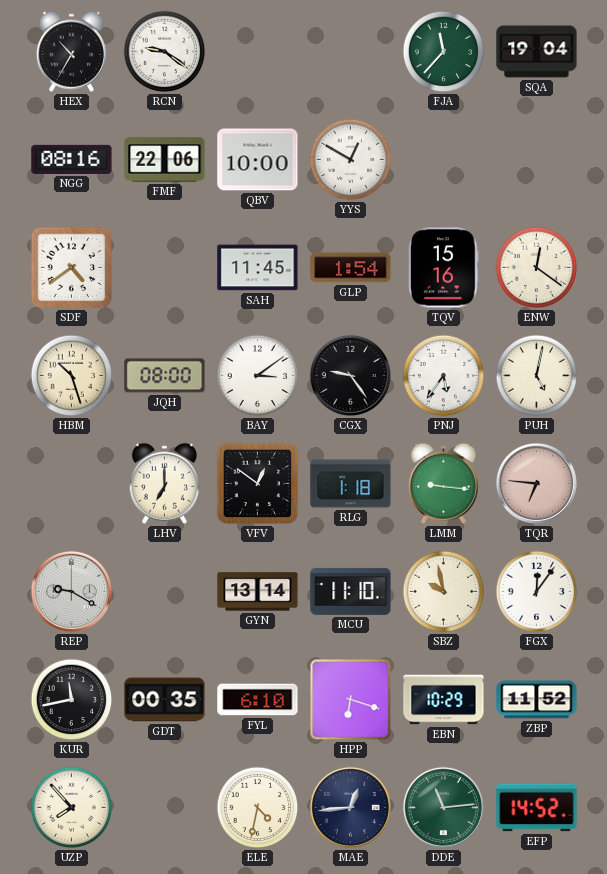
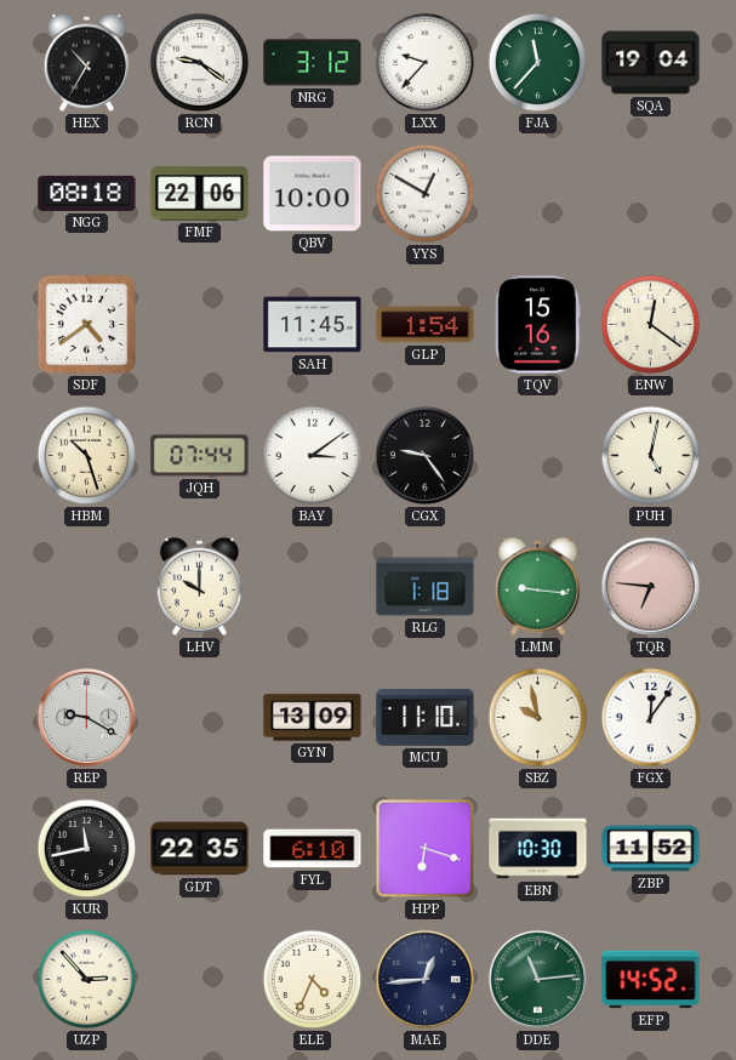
NRG: none -> 3:12
LXX: none -> 9:37
NGG: 08:16 -> 08:18
JQH: 08:00 -> 07:44
PNJ: 5:36 -> none
LHV: 7:00 -> 10:00
VFV: 12:51 -> none
GYN: 13:14 -> 13:09
GDT: 00:35 -> 22:35
EBN: 10:29 -> 10:30
UZP: 7:53 -> 2:53
ELE: 4:32 -> 4:34
